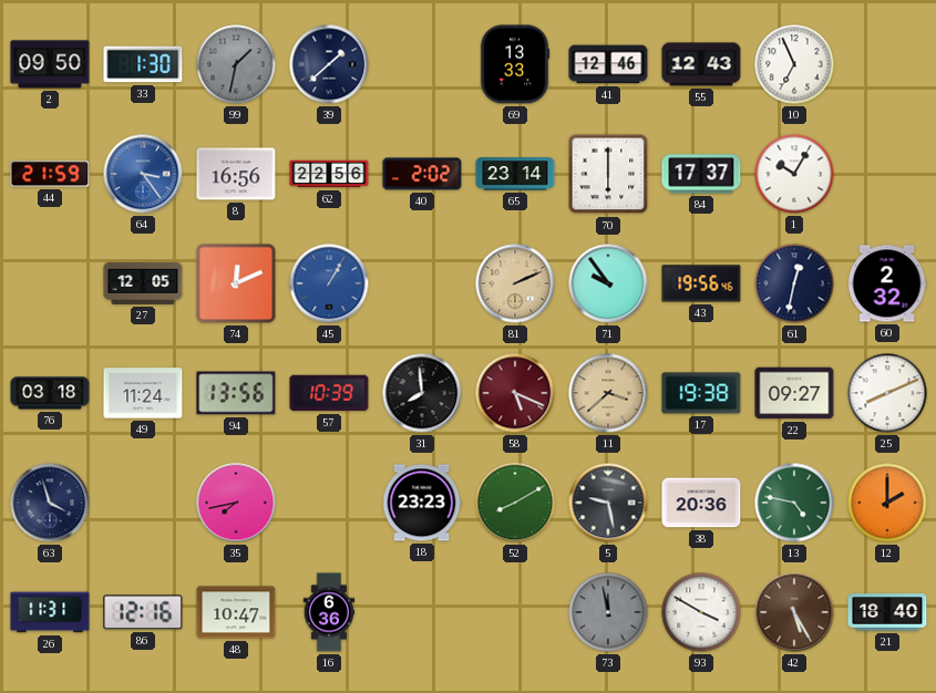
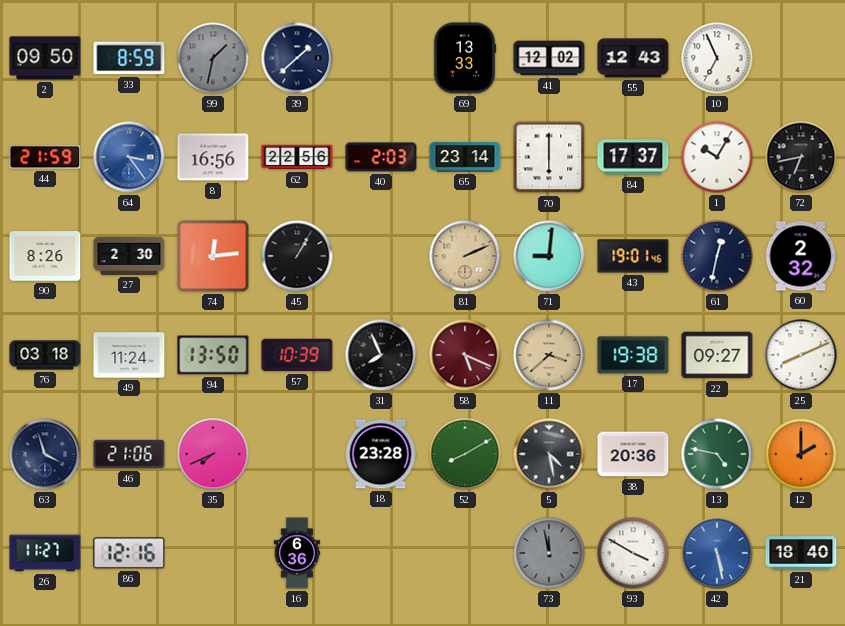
33: 1:30 -> 8:59
41: 12:46 -> 12:02
40: 2:02 -> 2:03
72: none -> 6:43
90: none -> 8:26
27: 12:05 -> 2:30
74: 12:11 -> 12:14
45 dial: blue -> black
71: 9:54 -> 9:01
43: 19:56 -> 19:01
94: 13:56 -> 13:50
31: 7:59 -> 7:56
46: none -> 21:06
35: 7:43 -> 7:41
18: 23:23 -> 23:28
5: 9:28 -> 4:28
26: 11:31 -> 11:27
48: 10:47 -> none
42: 5:25 -> 5:28
42 dial: brown -> blue
